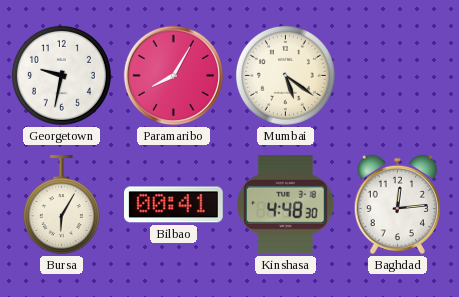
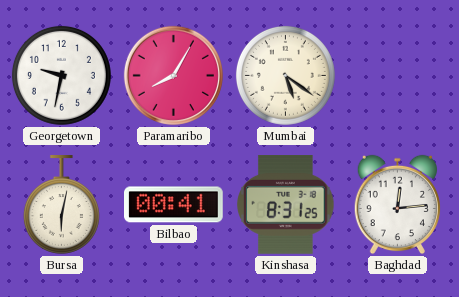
Bursa: 6:05 -> 6:02
Kinshasa: 4:48 -> 8:31
